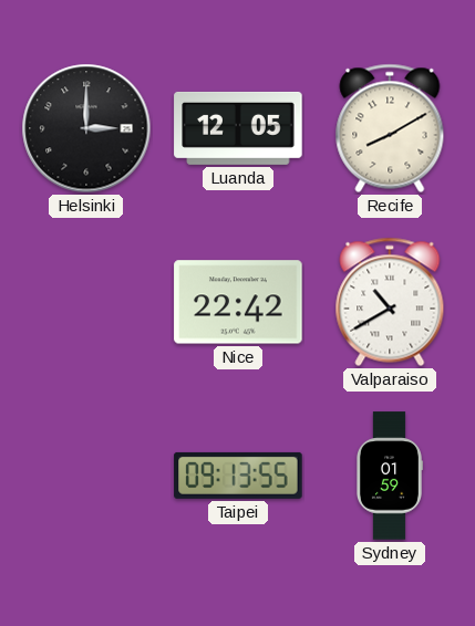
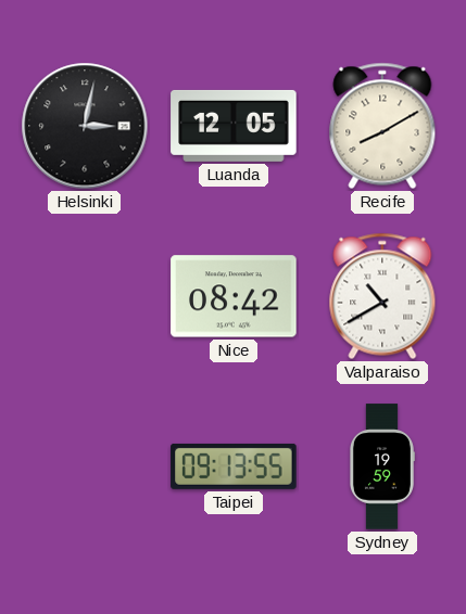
Helsinki: 3:00 -> 3:02
Nice: 22:42 -> 08:42
Sydney: 01:59 -> 19:59
